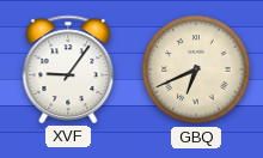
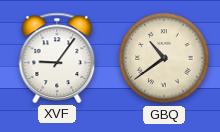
GBQ: 6:41 -> 10:39
